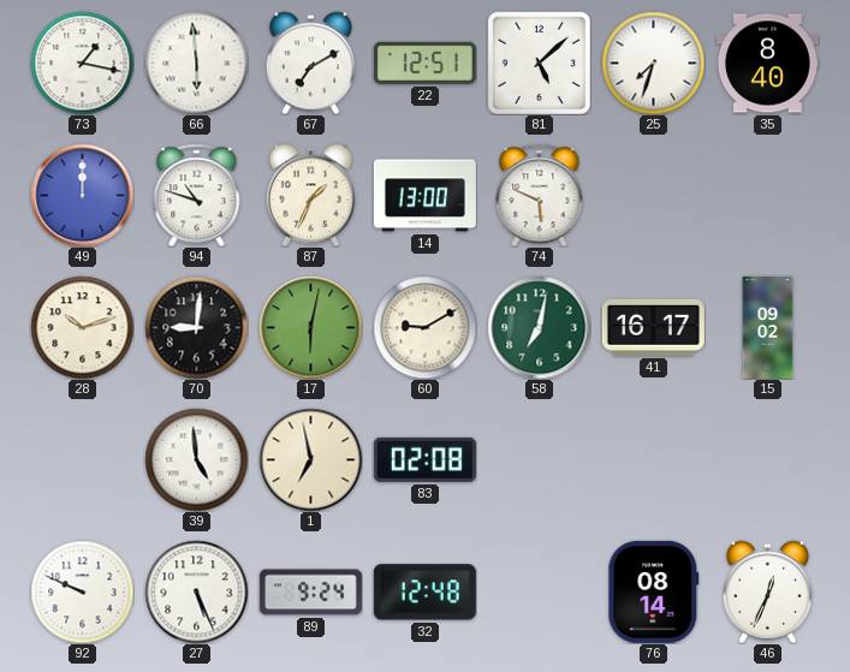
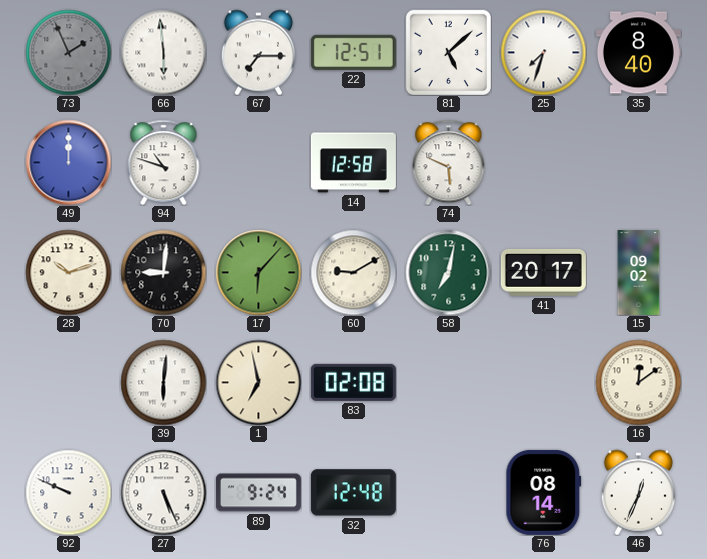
73: 1:17 -> 1:56
73 dial: white -> grey
67: 7:10 -> 7:15
87: 1:34 -> none
14: 13:00 -> 12:58
17: 6:02 -> 6:07
41: 16:17 -> 20:17
39: 4:59 -> 6:01
16: none -> 12:09
